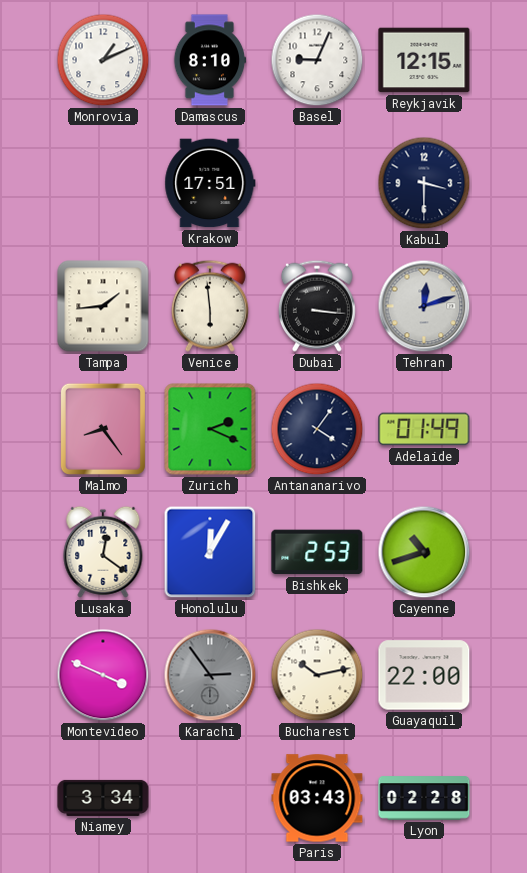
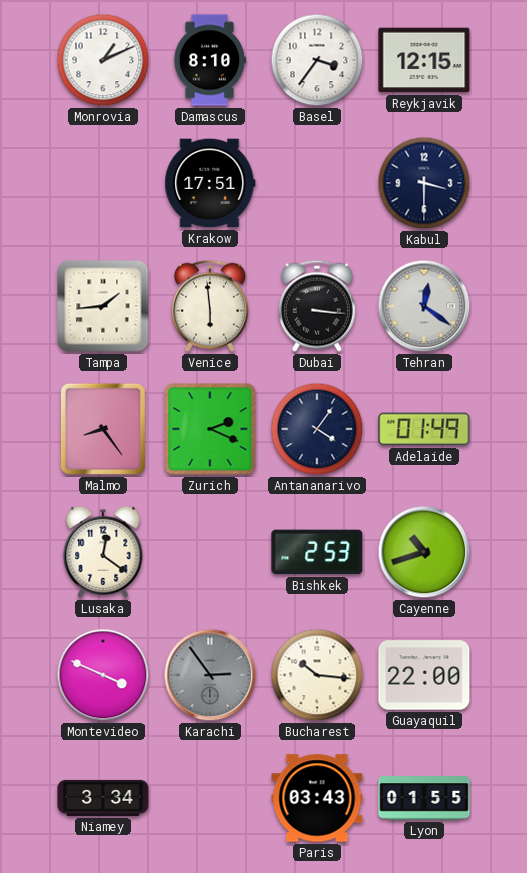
Basel: 9:04 -> 3:36
Tehran: 12:12 -> 12:21
Honolulu: 12:05 -> none
Bucharest: 10:13 -> 10:16
Lyon: 02:28 -> 01:55
